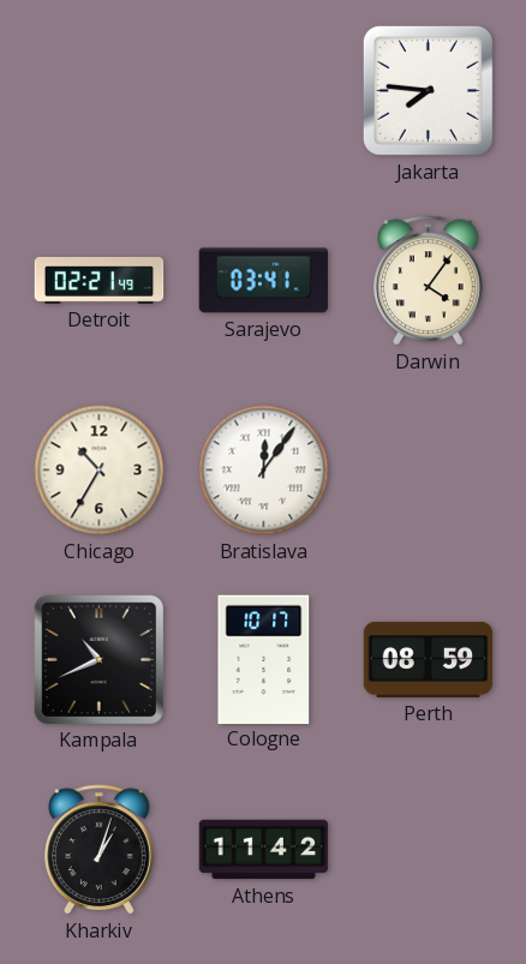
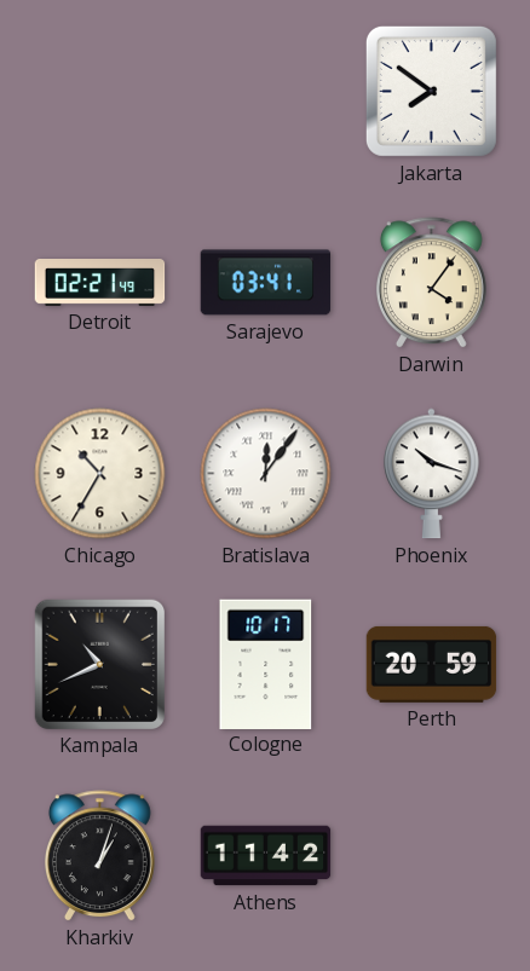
Jakarta: 7:46 -> 7:51
Phoenix: none -> 10:18
Perth: 08:59 -> 20:59
